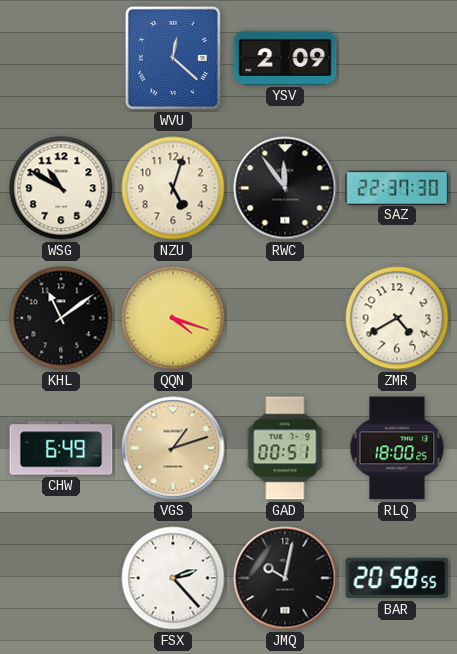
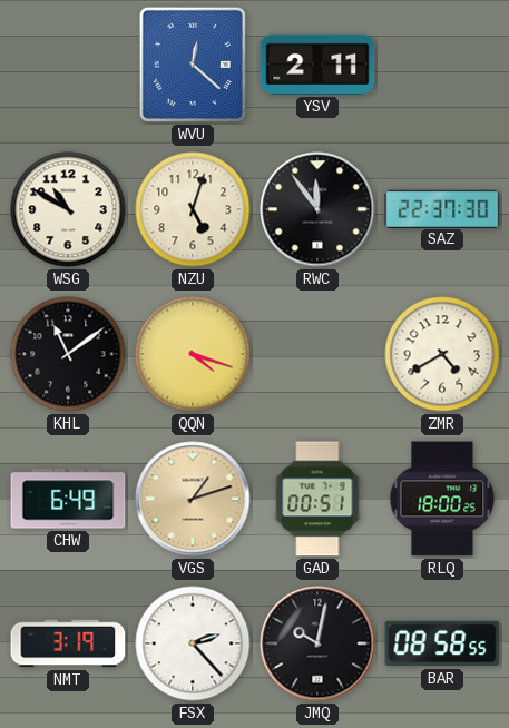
YSV: 2:09 -> 2:11
NMT: none -> 3:19
BAR: 20:58 -> 08:58
